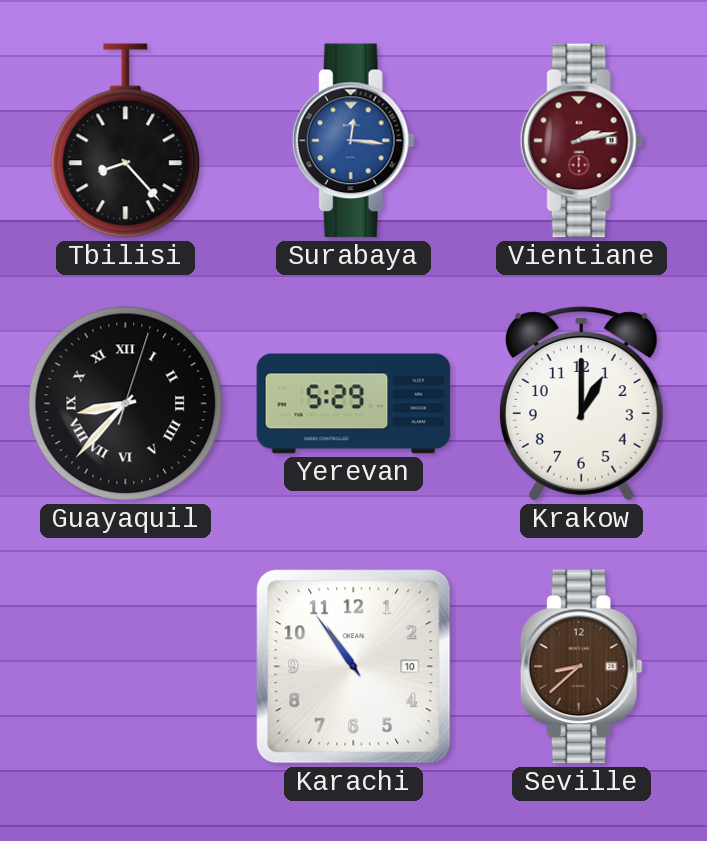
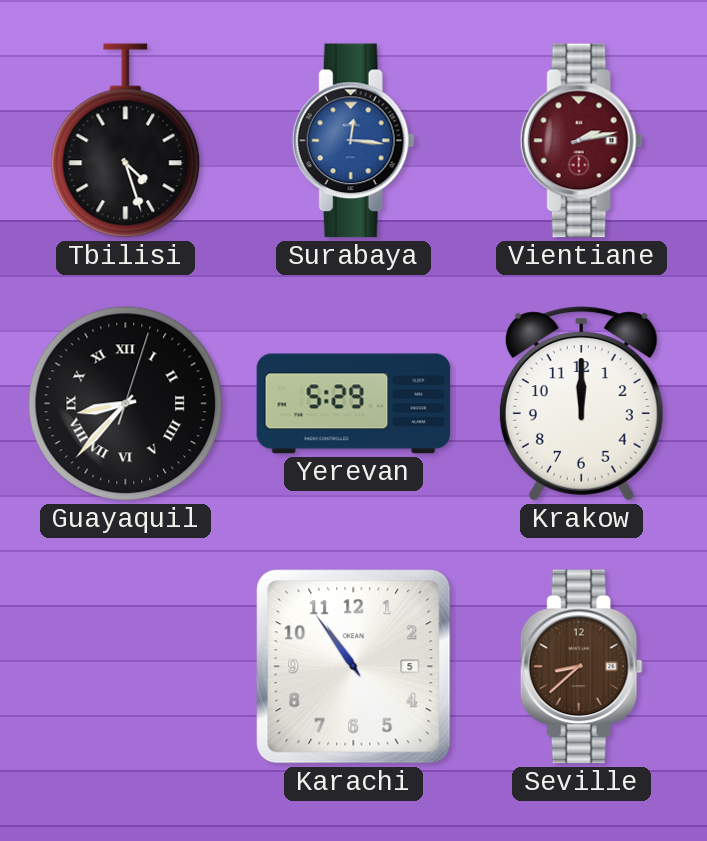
Tbilisi: 8:23 -> 4:27
Krakow: 1:00 -> 12:00
Karachi date: 10 -> 5
